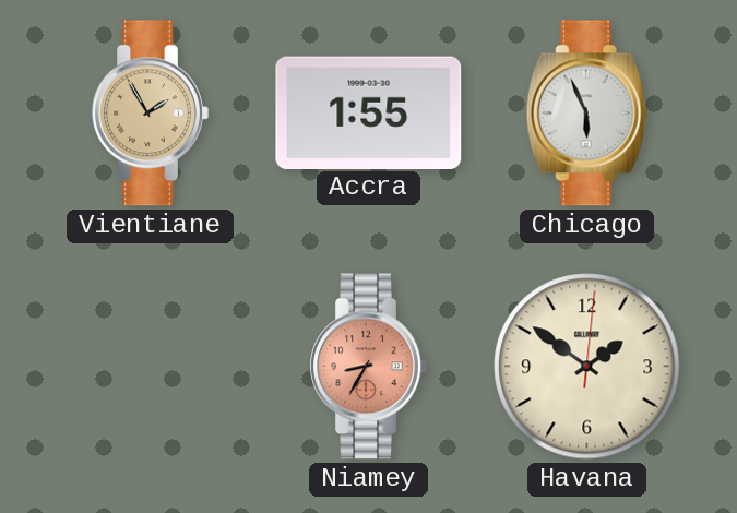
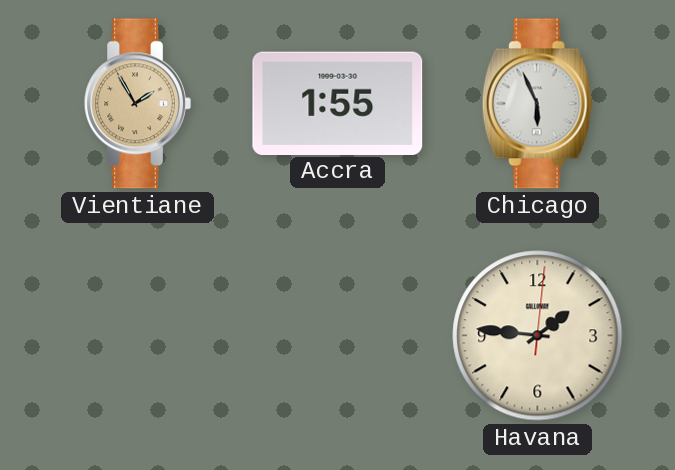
Niamey: 8:35 -> none
Havana: 1:51 -> 1:46
